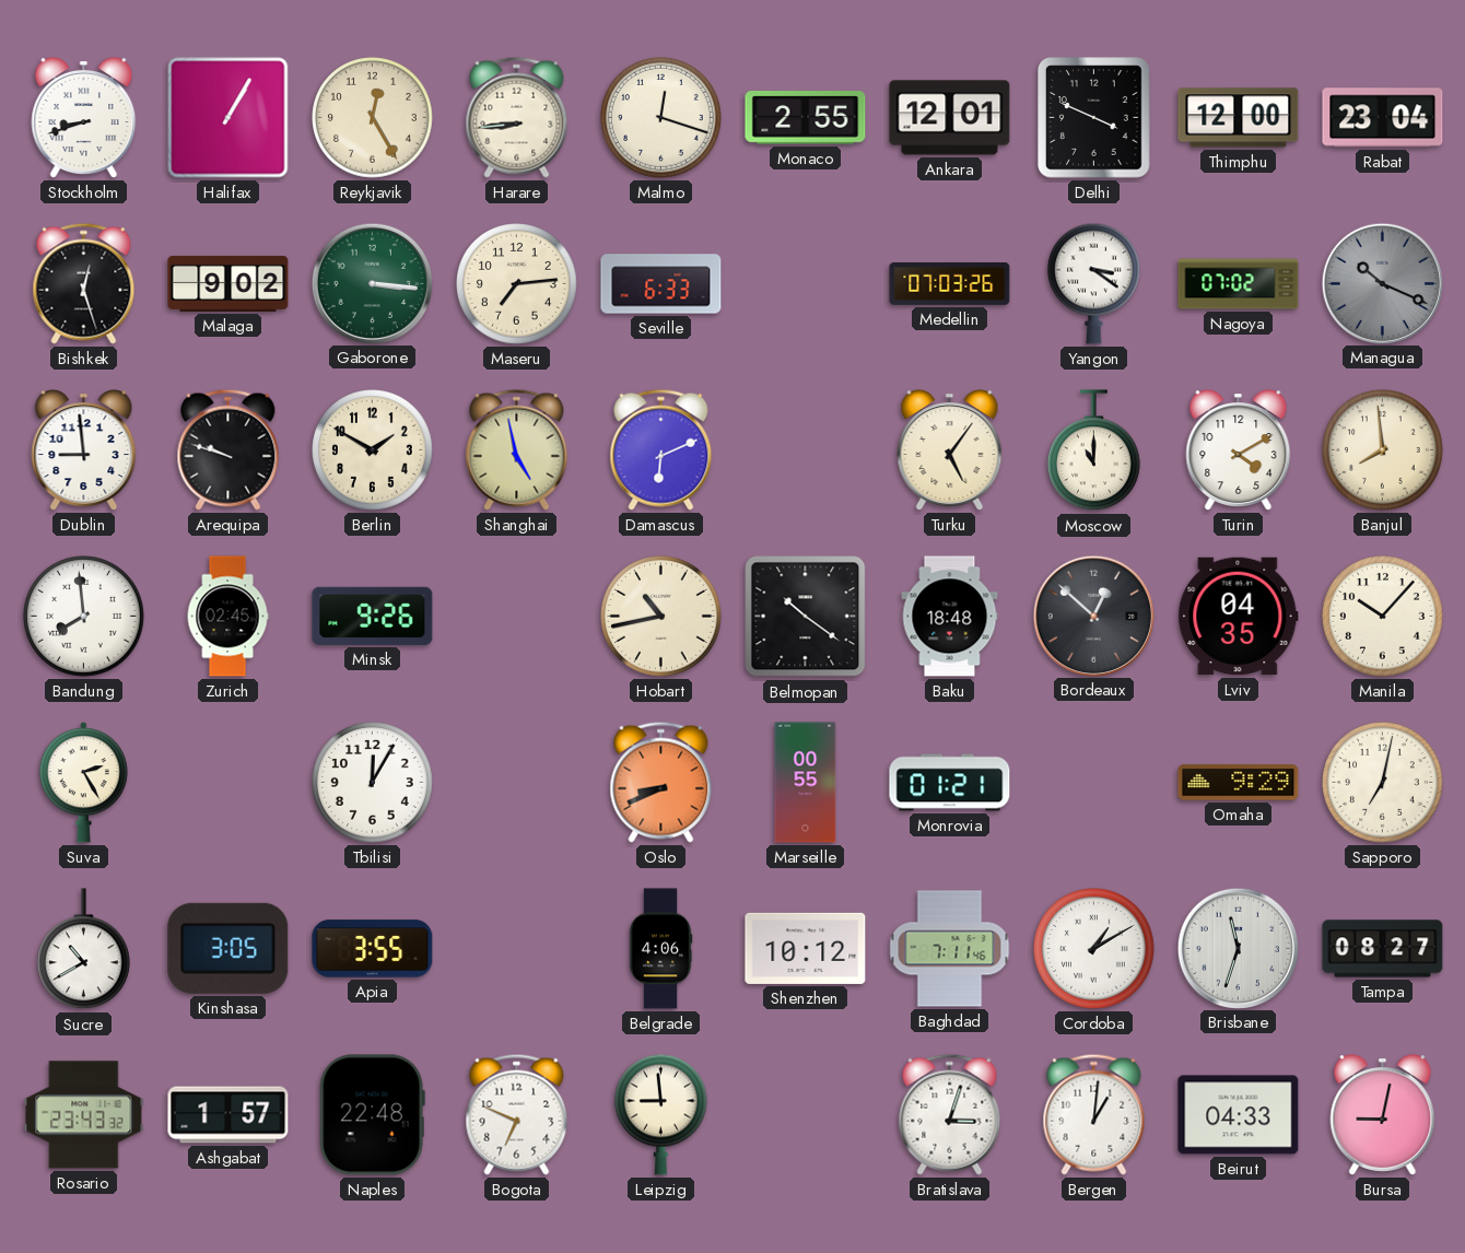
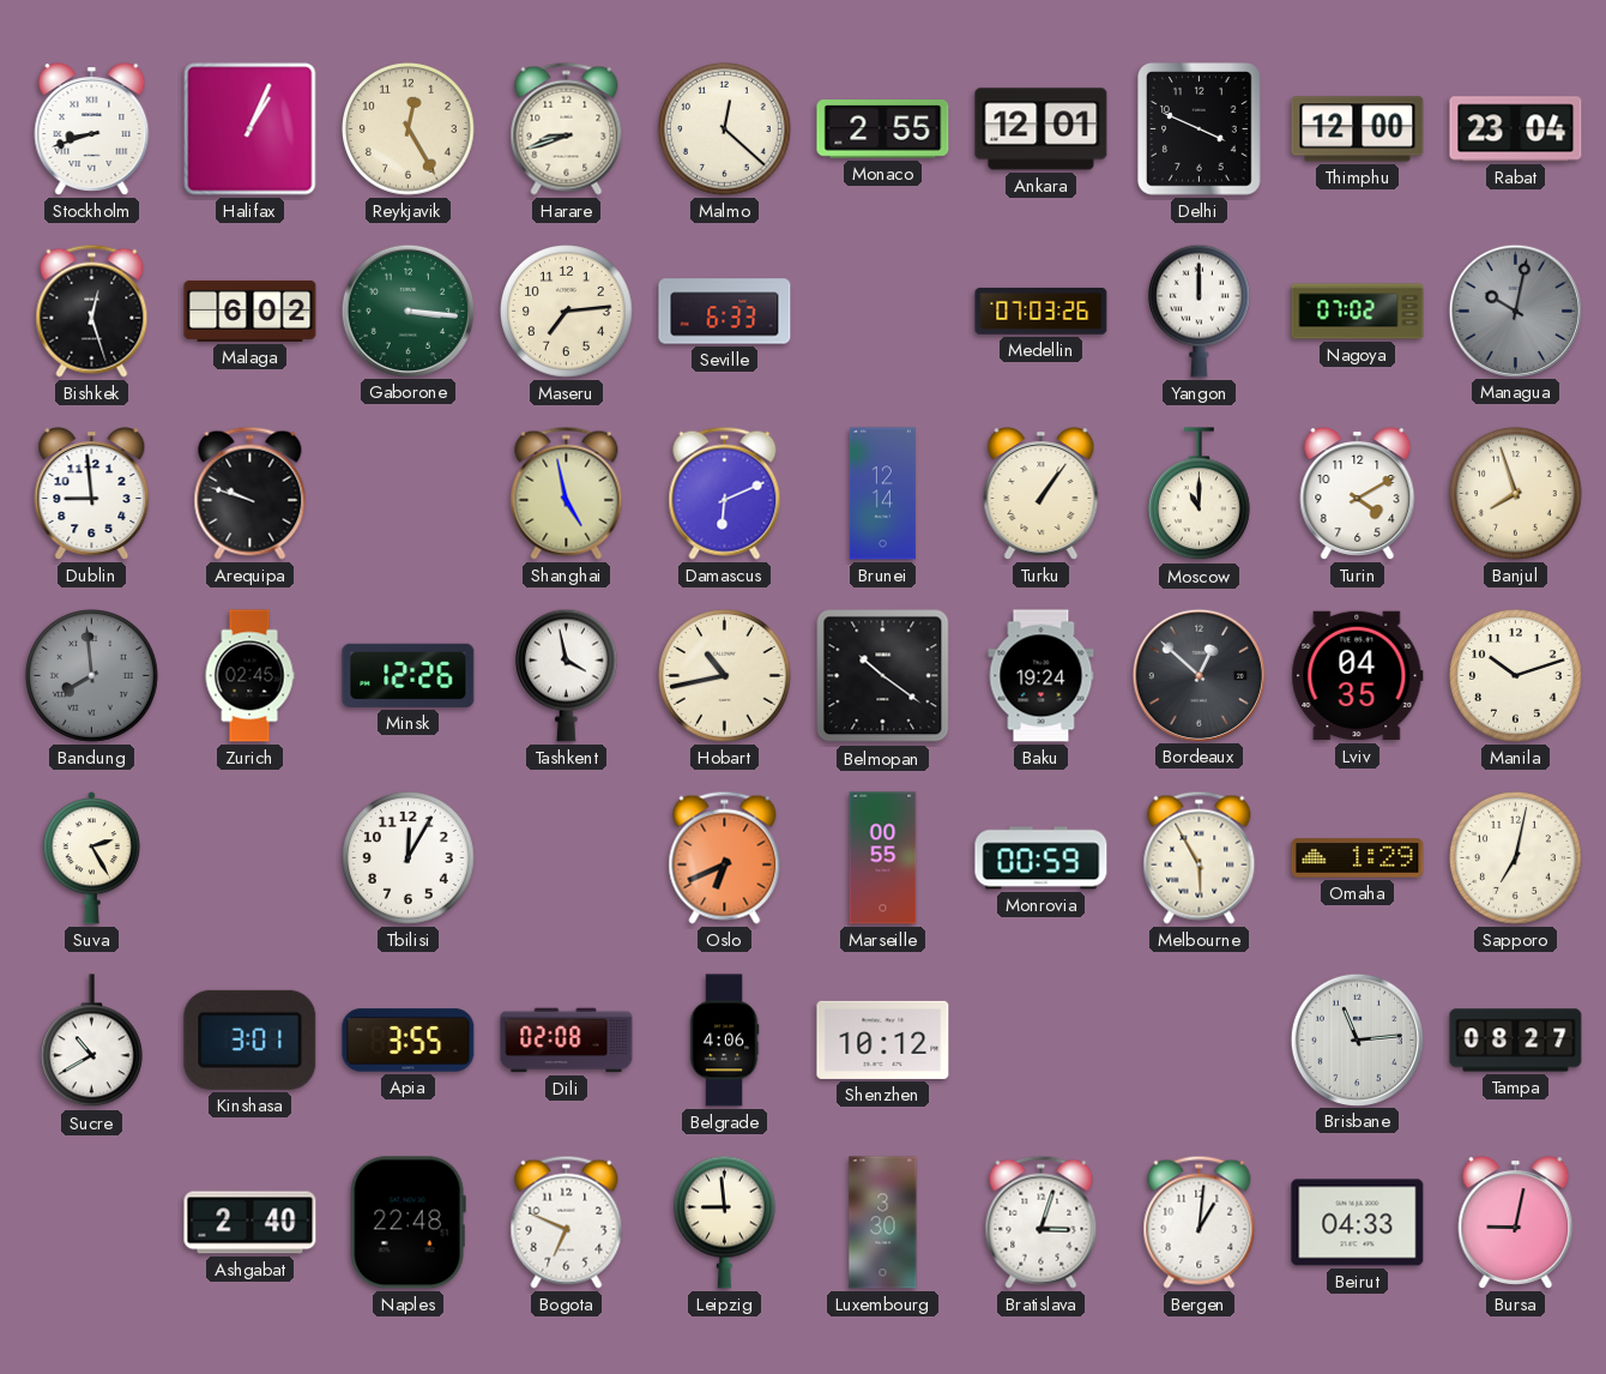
Halifax: 1:05 -> 1:04
Harare: 8:44 -> 8:42
Malmo: 12:18 -> 12:22
Malaga: 9:02 -> 6:02
Yangon: 3:21 -> 12:00
Managua: 10:19 -> 10:02
Berlin: 1:50 -> none
Brunei: none -> 12:14
Turku: 5:06 -> 1:06
Banjul: 7:59 -> 7:57
Bandung dial: white -> grey
Minsk: 9:26 -> 12:26
Tashkent: none -> 3:58
Baku: 18:48 -> 19:24
Manila: 10:07 -> 10:12
Oslo: 8:41 -> 6:41
Monrovia: 01:21 -> 00:59
Melbourne: none -> 5:55
Omaha: 9:29 -> 1:29
Kinshasa: 3:05 -> 3:01
Dili: none -> 02:08
Baghdad: 7:11 -> none
Cordoba: 1:10 -> none
Brisbane: 11:33 -> 11:14
Rosario: 23:43 -> none
Ashgabat: 1:57 -> 2:40
Luxembourg: none -> 3:30
